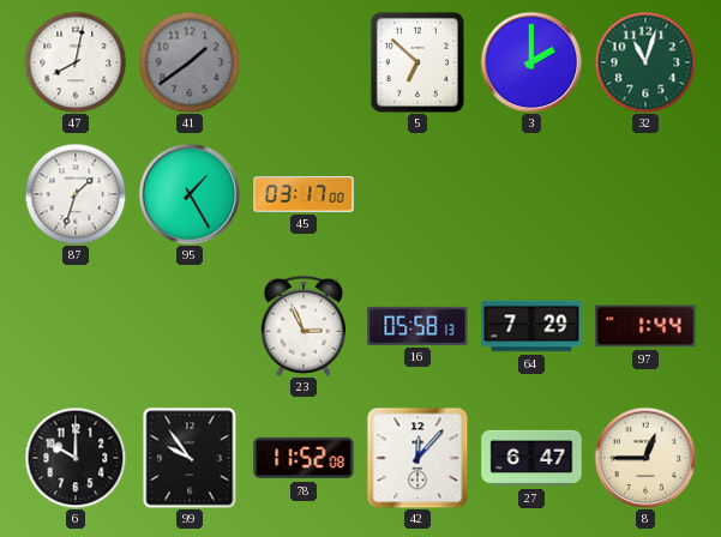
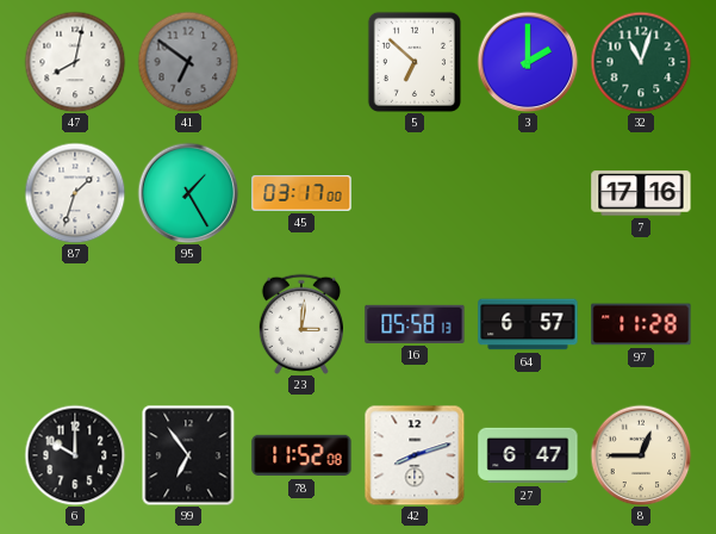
41: 1:39 -> 6:51
7: none -> 17:16
23: 2:56 -> 3:01
64: 7:29 -> 6:57
97: 1:44 -> 11:28
99: 9:54 -> 6:54
42: 12:07 -> 8:12
